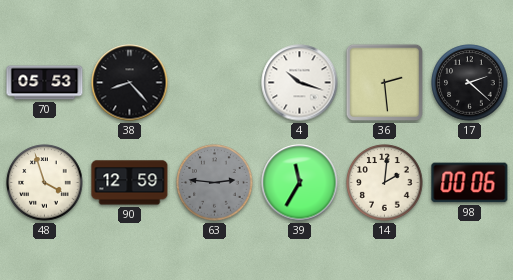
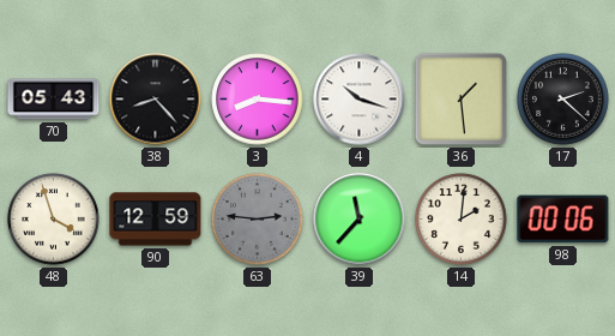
70: 05:53 -> 05:43
3: none -> 8:16
36: 2:29 -> 1:29
39: 11:35 -> 11:37
